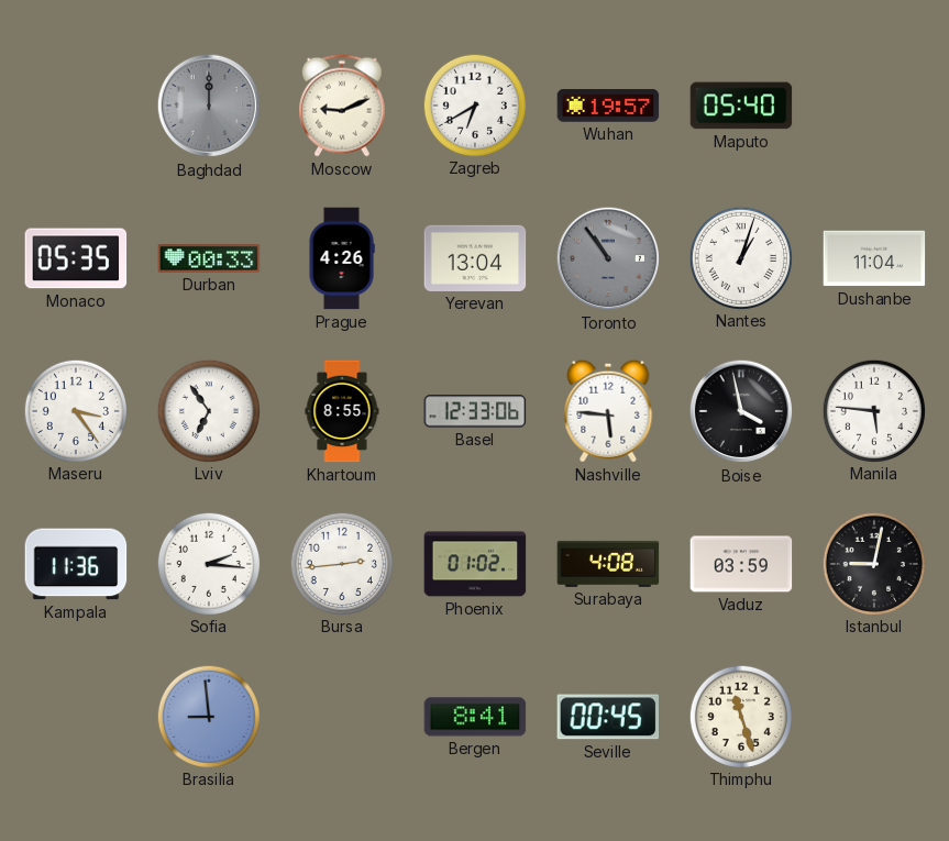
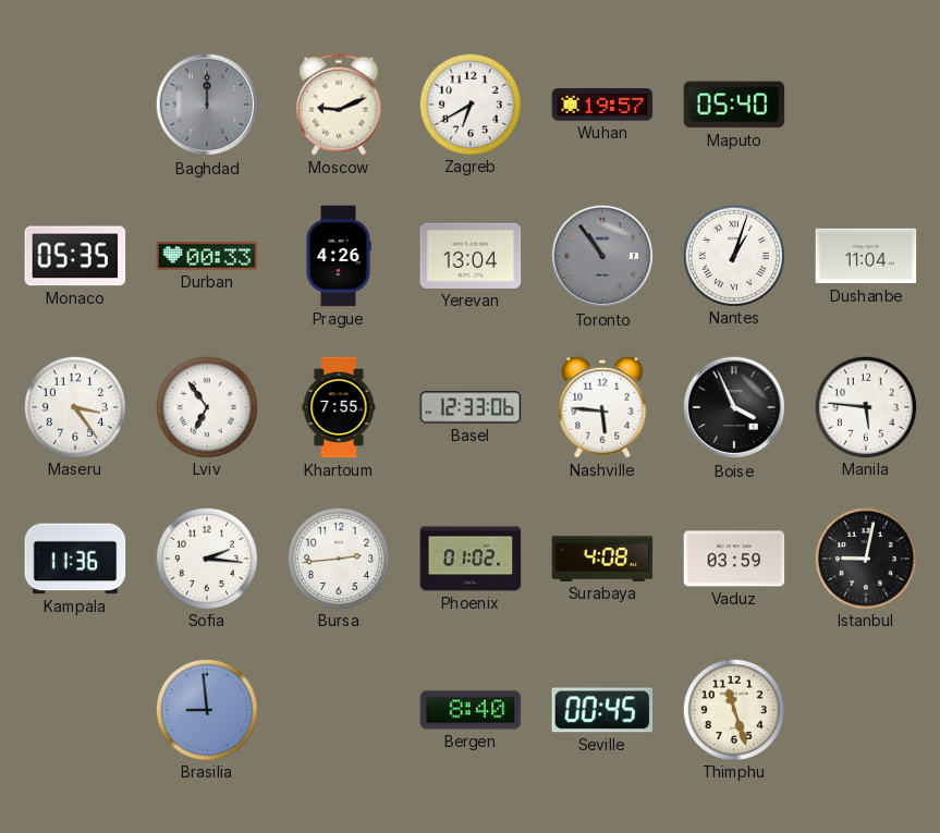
Khartoum: 8:55 -> 7:55
Boise: 3:58 -> 3:56
Bergen: 8:41 -> 8:40
